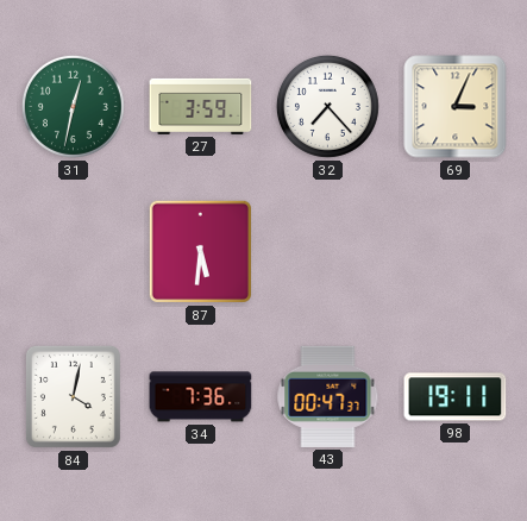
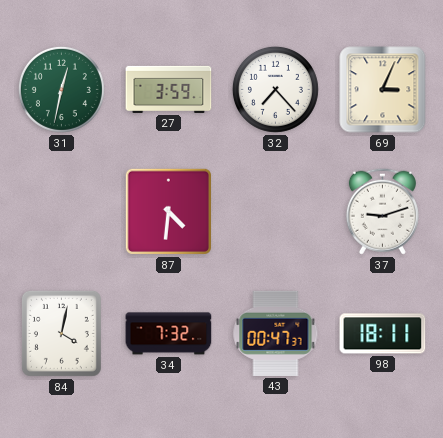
87: 5:31 -> 4:31
37: none -> 9:12
34: 7:36 -> 7:32
98: 19:11 -> 18:11
